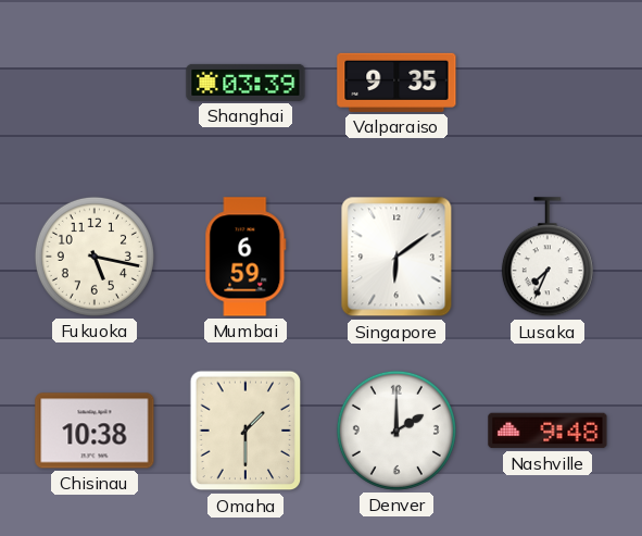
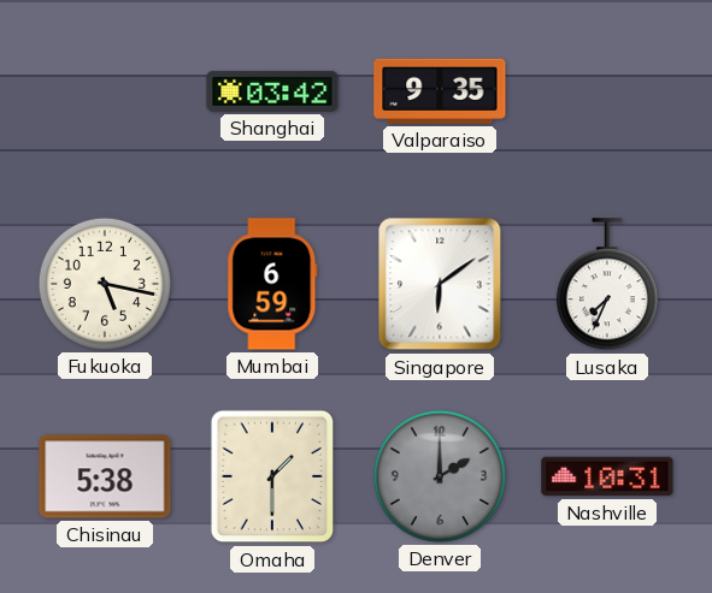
Shanghai: 03:39 -> 03:42
Chisinau: 10:38 -> 5:38
Denver dial: white -> grey
Nashville: 9:48 -> 10:31
